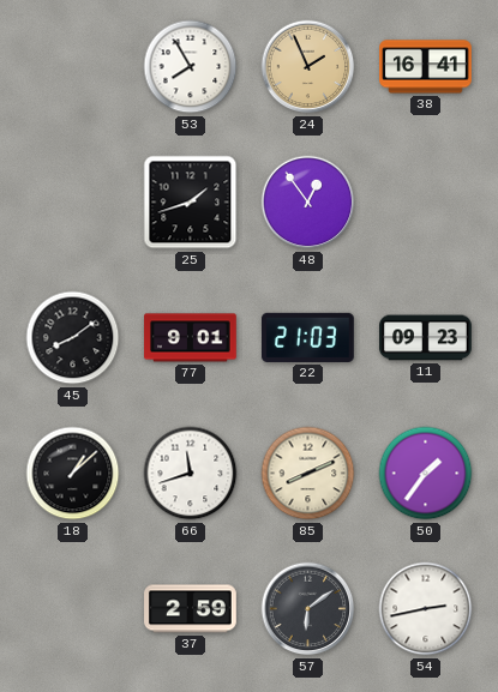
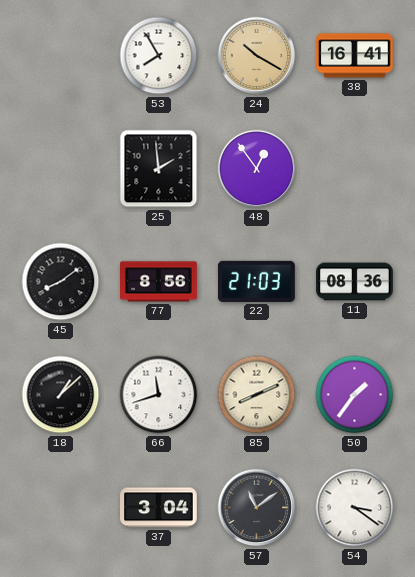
24: 1:56 -> 10:20
25: 1:42 -> 1:59
77: 9:01 -> 8:56
11: 09:23 -> 08:36
37: 2:59 -> 3:04
57: 6:09 -> 11:09
54: 2:43 -> 3:21
